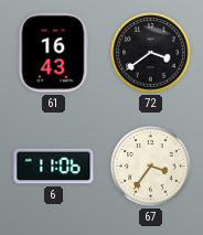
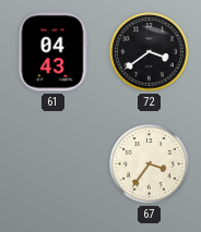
61: 16:43 -> 04:43
6: 11:06 -> none
